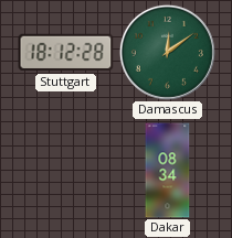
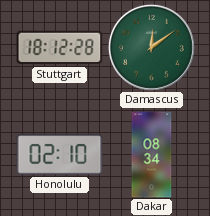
Honolulu: none -> 02:10
